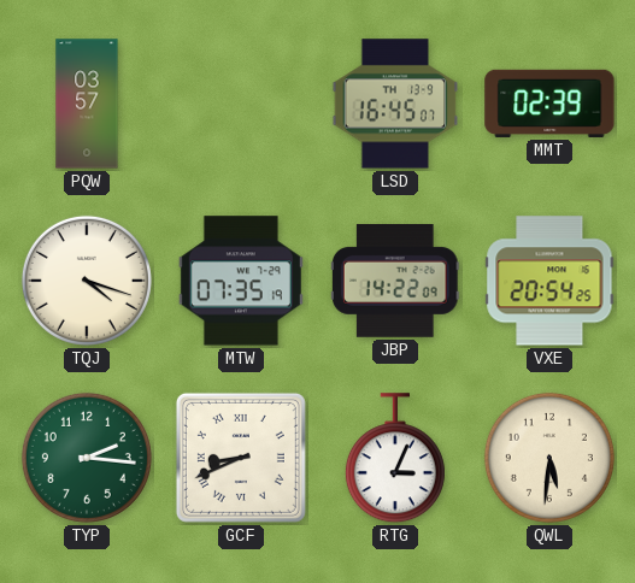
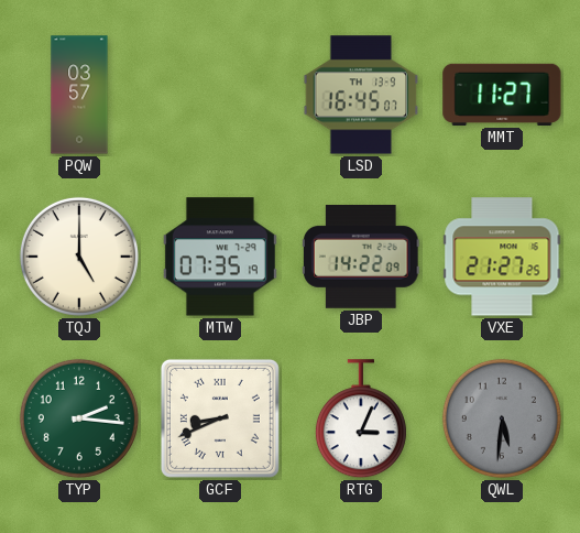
MMT: 02:39 -> 11:27
TQJ: 4:18 -> 5:00
VXE: 20:54 -> 21:27
QWL dial: cream -> grey
